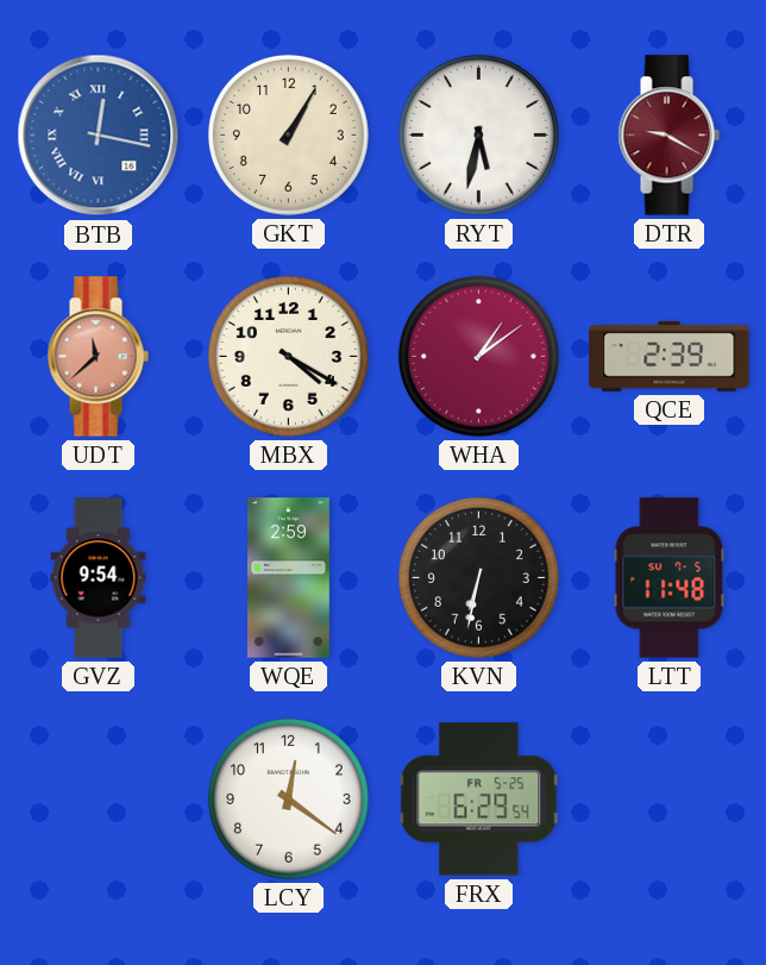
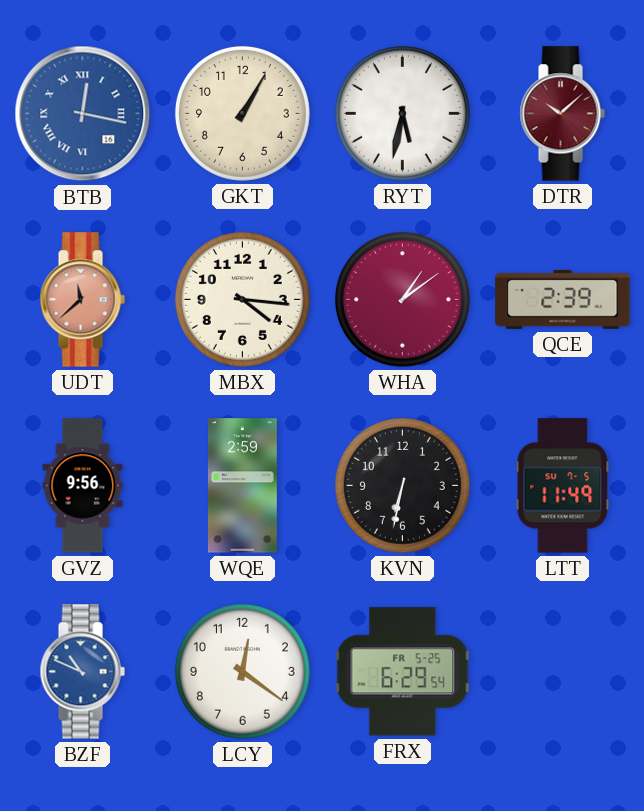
DTR: 9:20 -> 10:08
MBX: 4:20 -> 4:16
GVZ: 9:54 -> 9:56
LTT: 11:48 -> 11:49
BZF: none -> 10:49
